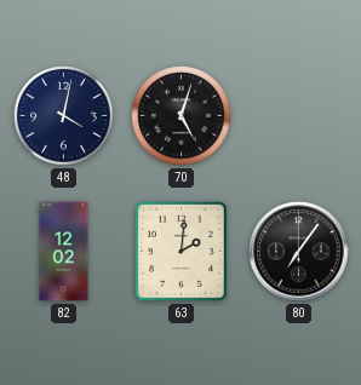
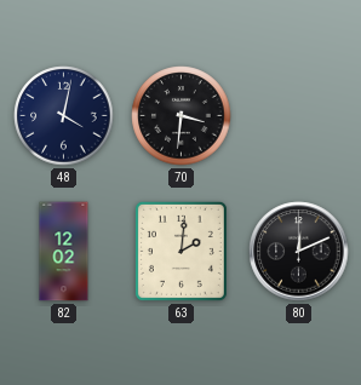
70: 5:03 -> 3:31
80: 7:06 -> 12:11
